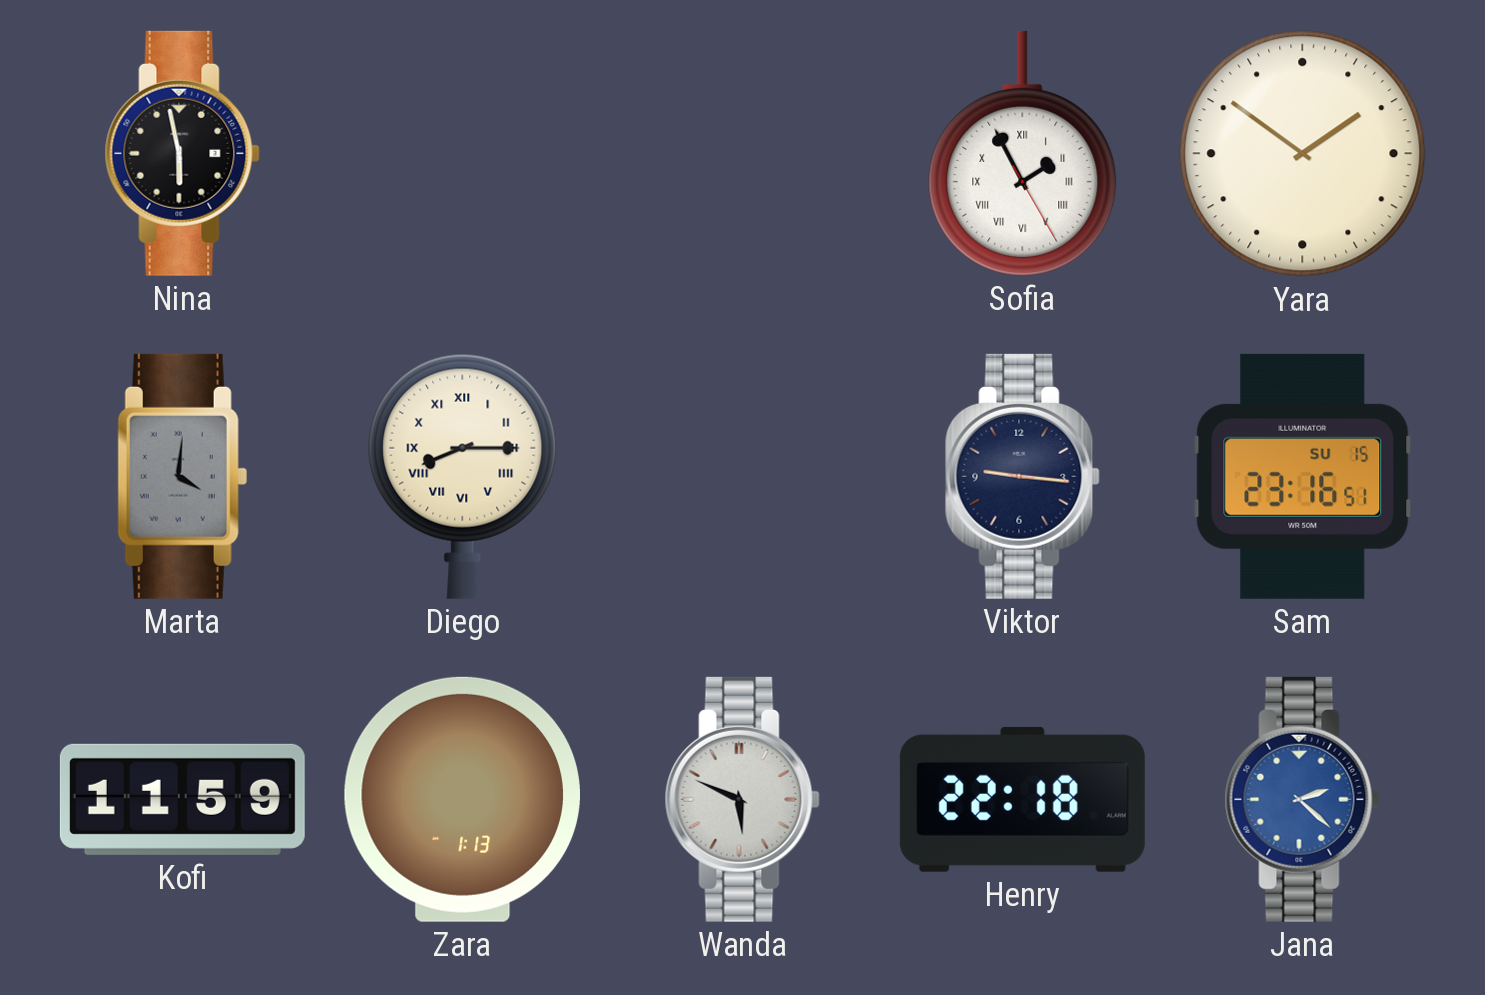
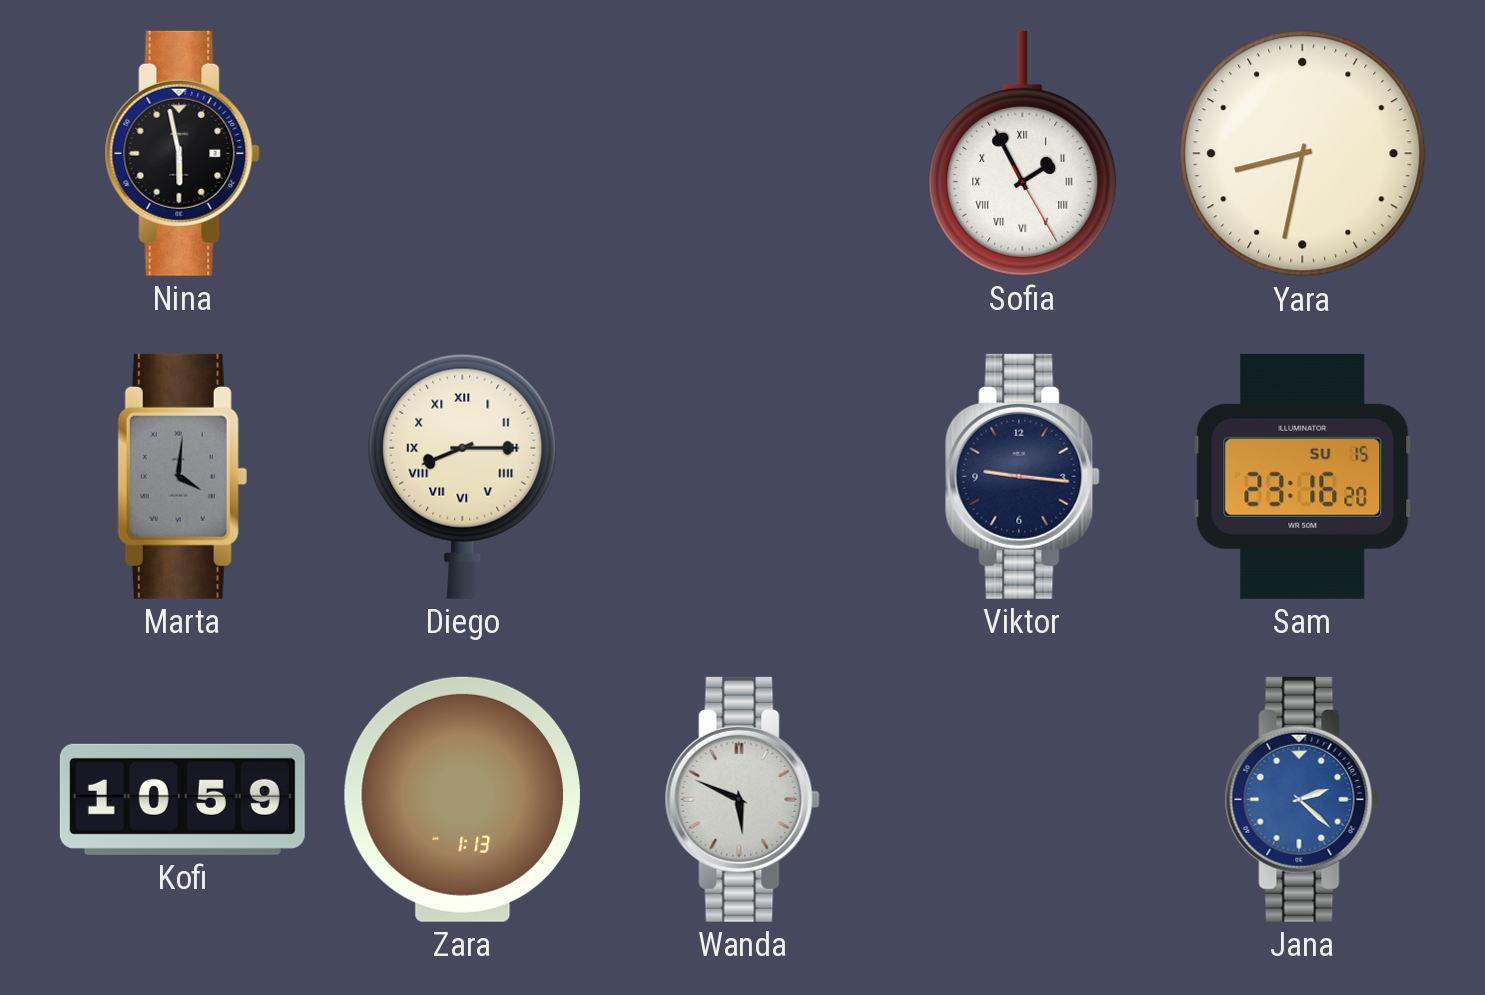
Yara: 1:51 -> 8:32
Sam: 23:16:51 -> 23:16:20
Kofi: 11:59 -> 10:59
Henry: 22:18 -> none
